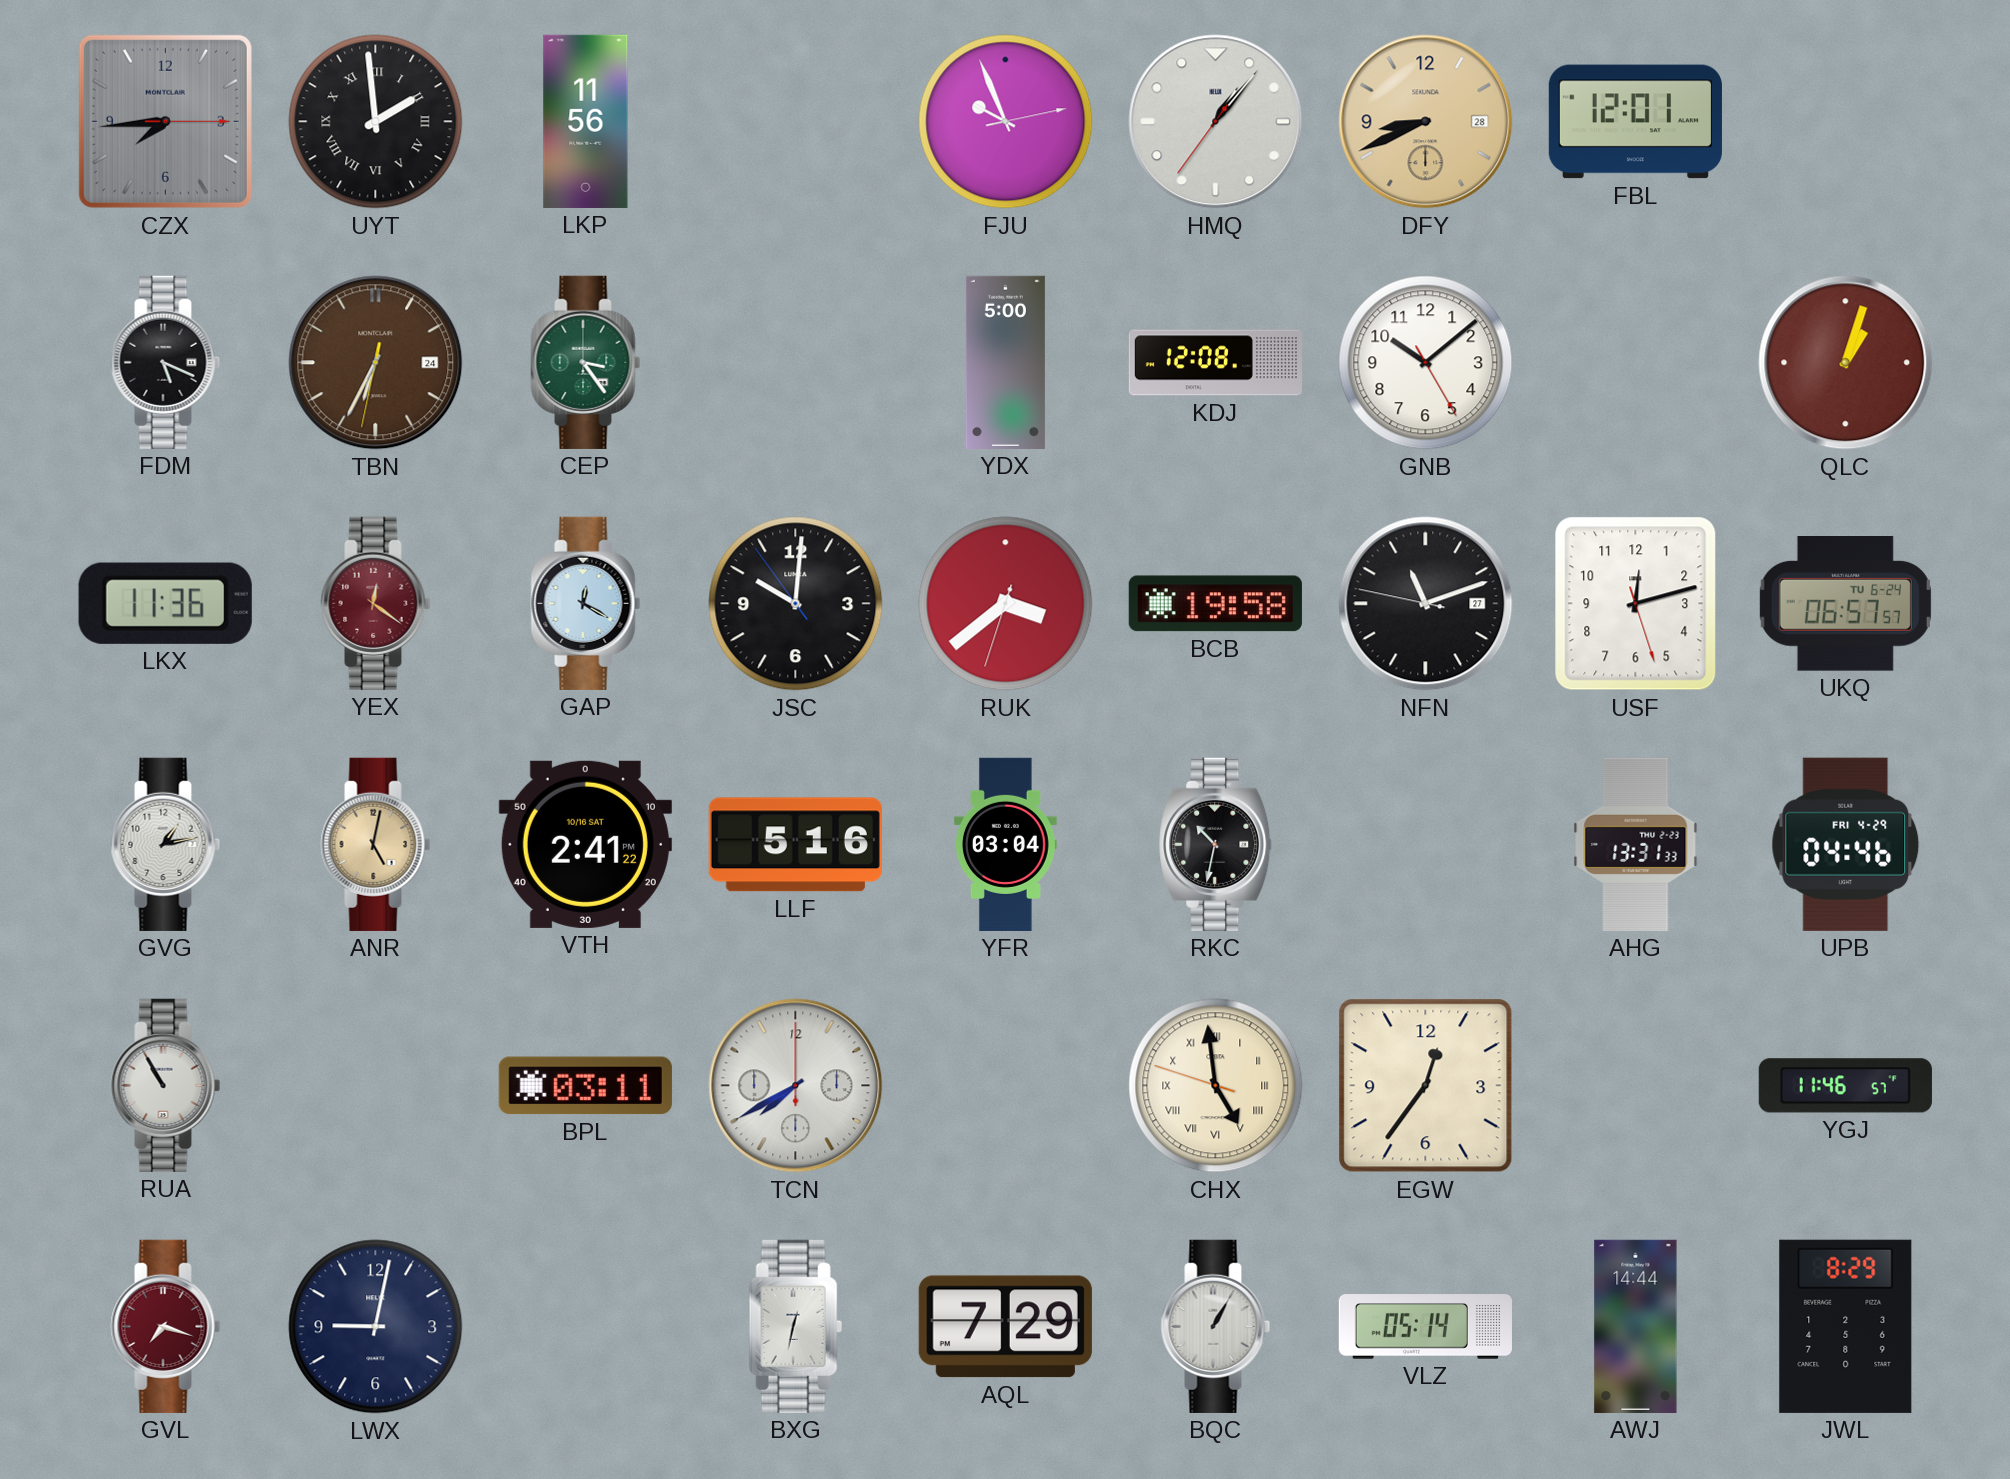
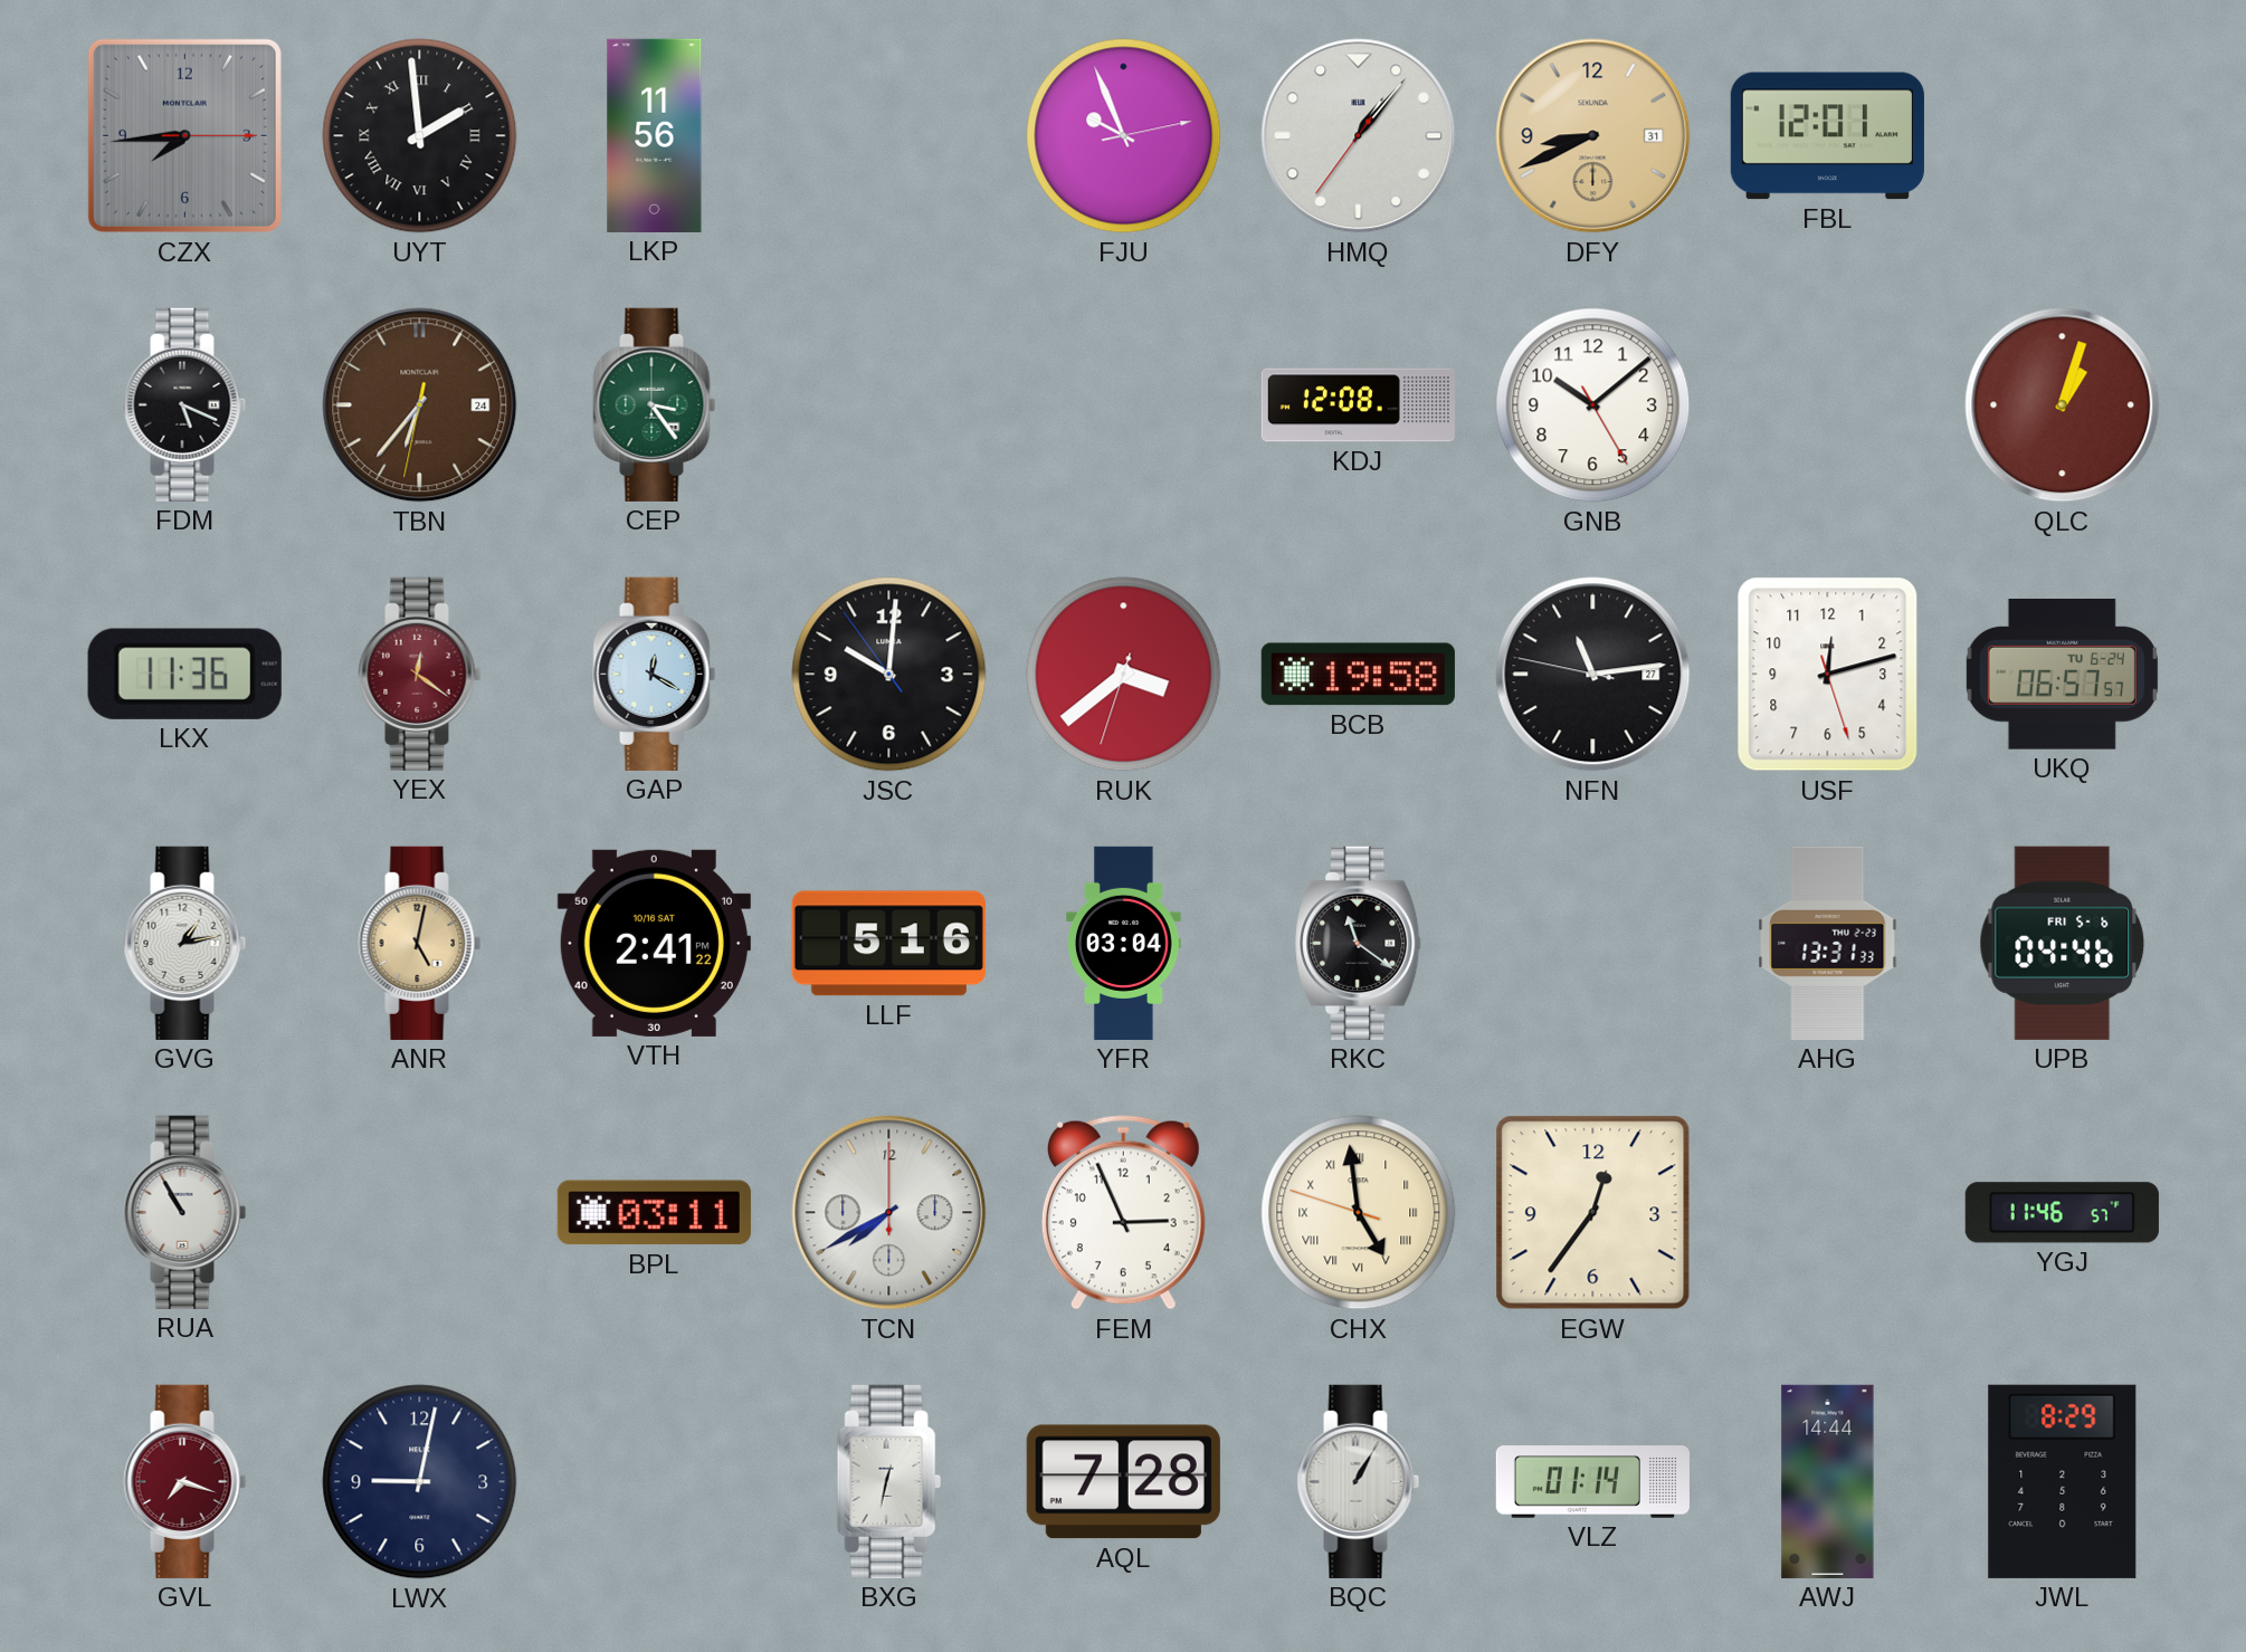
DFY date: 28 -> 31
TBN: 6:34 -> 6:36
YDX: 5:00 -> none
NFN: 11:11 -> 11:13
RKC: 10:32 -> 11:21
UPB date: FRI 4-29 -> FRI 5-6
FEM: none -> 2:56
AQL: 7:29 -> 7:28
VLZ: 05:14 -> 01:14
